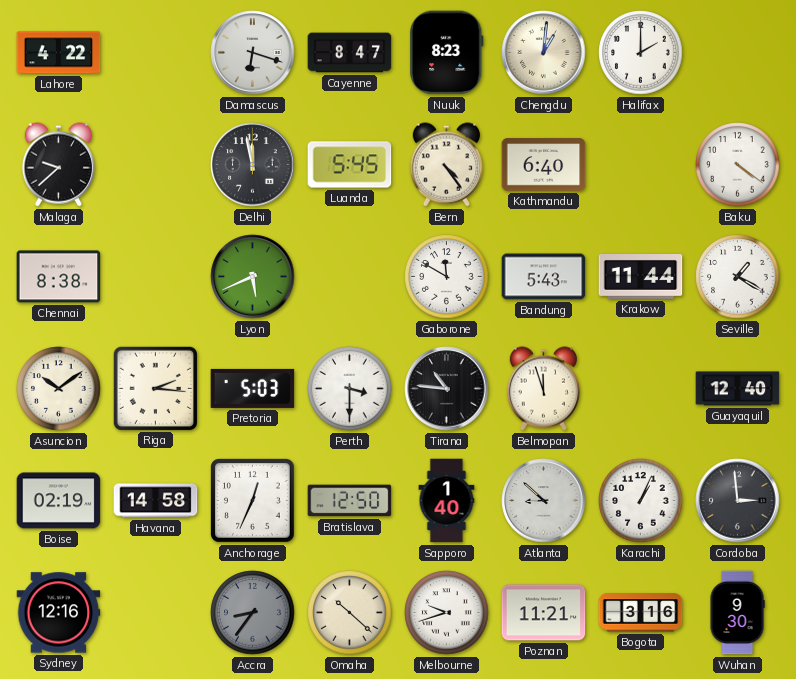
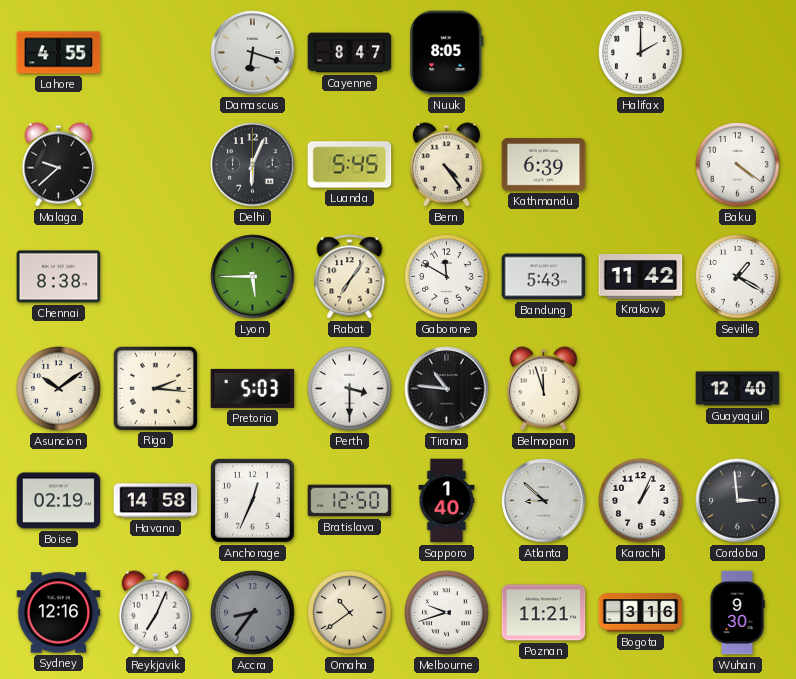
Lahore: 4:22 -> 4:55
Nuuk: 8:23 -> 8:05
Chengdu: 1:01 -> none
Delhi: 11:58 -> 6:04
Kathmandu: 6:40 -> 6:39
Lyon: 5:41 -> 5:45
Rabat: none -> 7:06
Krakow: 11:44 -> 11:42
Reykjavik: none -> 7:04
Omaha: 10:22 -> 10:39
